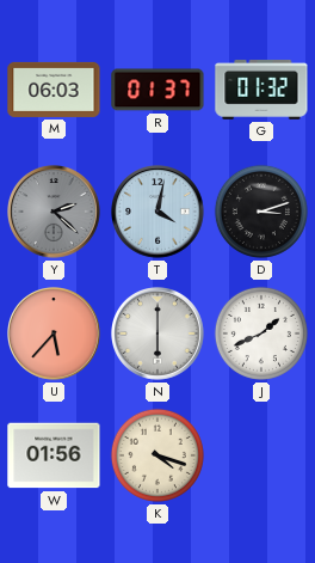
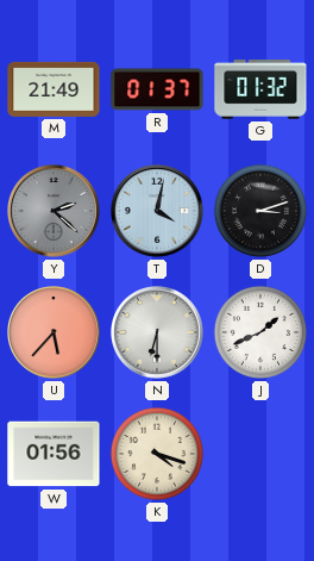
M: 06:03 -> 21:49
N: 6:00 -> 6:30
